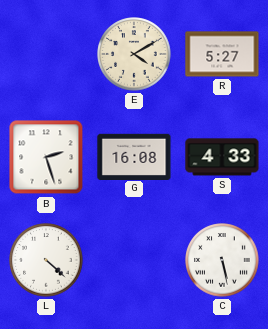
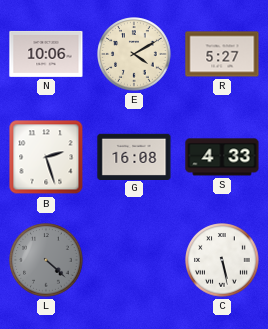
N: none -> 10:06
L dial: white -> grey
